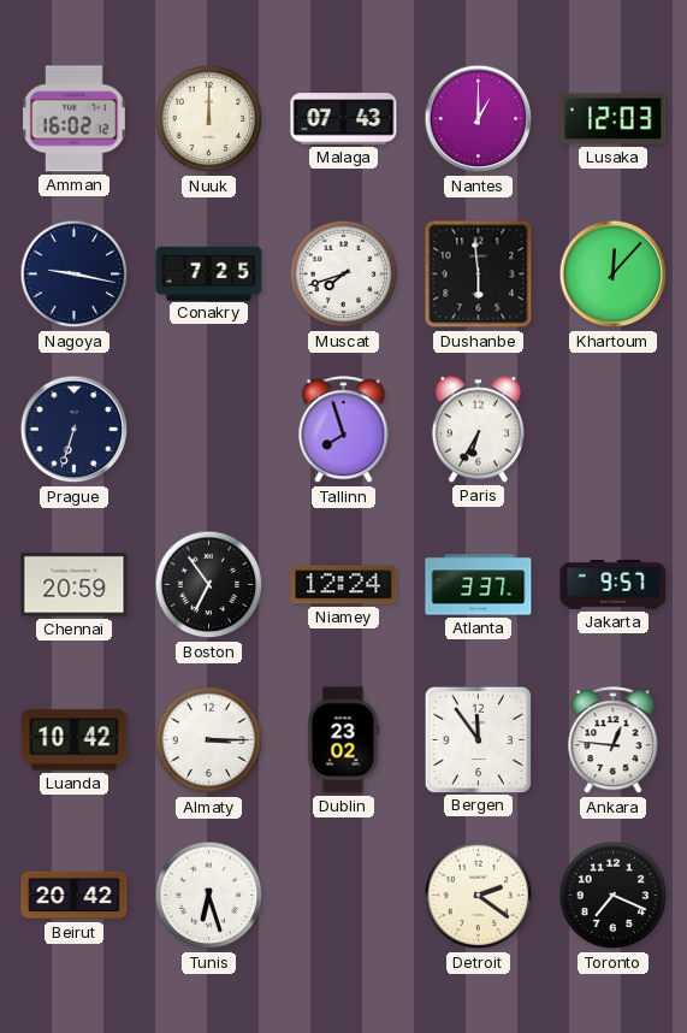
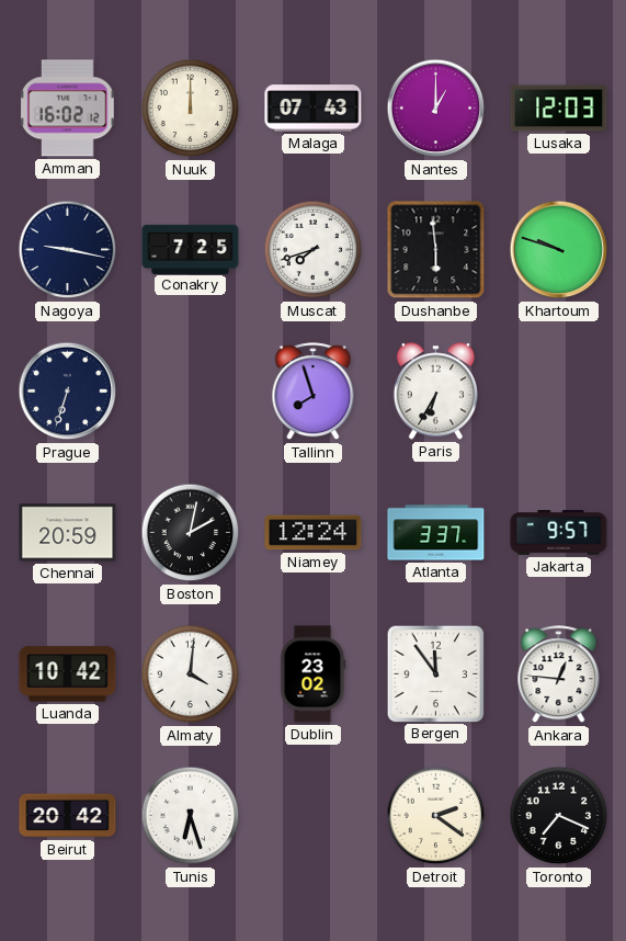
Khartoum: 12:07 -> 9:48
Boston: 6:54 -> 2:02
Almaty: 3:15 -> 4:01
